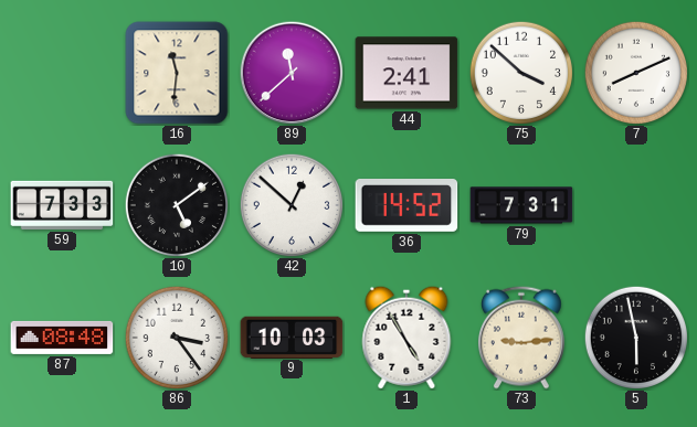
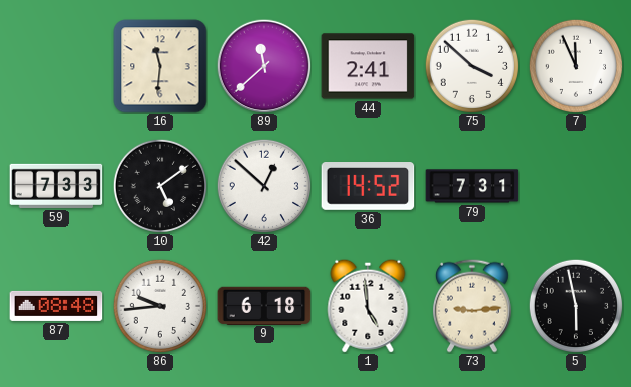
7: 8:11 -> 11:56
86: 3:24 -> 9:44
9: 10:03 -> 6:18
1: 4:55 -> 4:59
